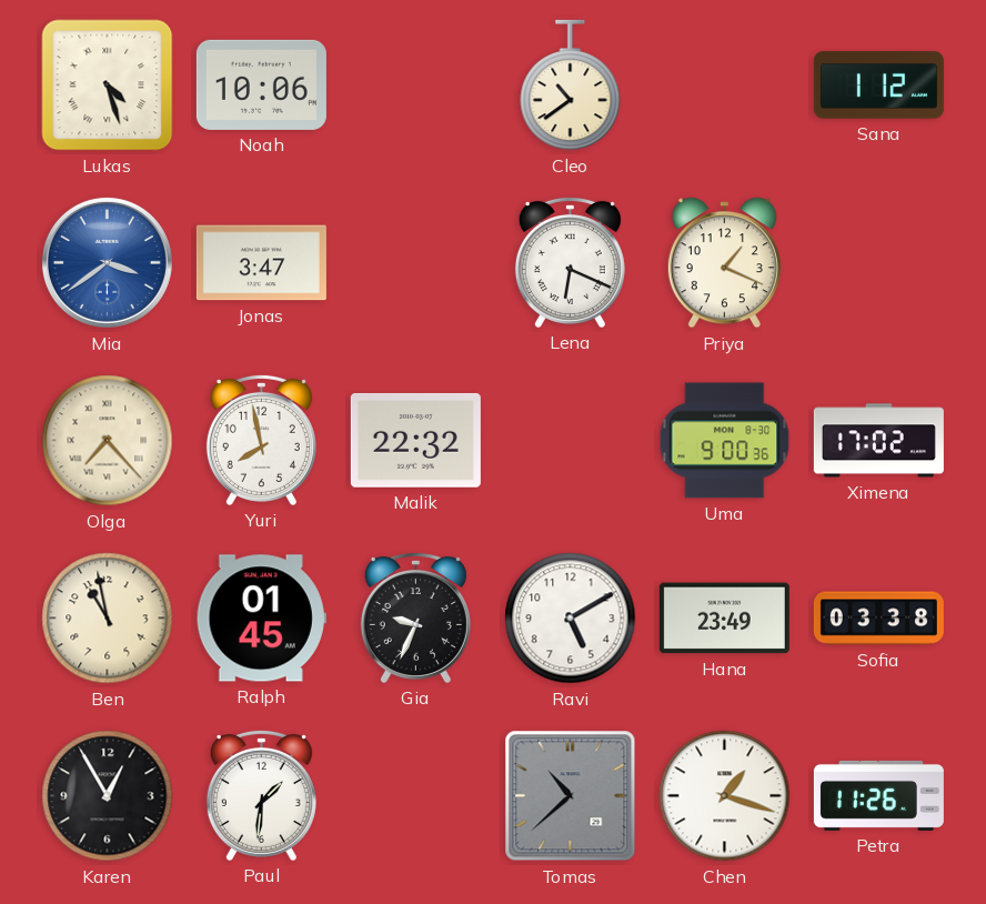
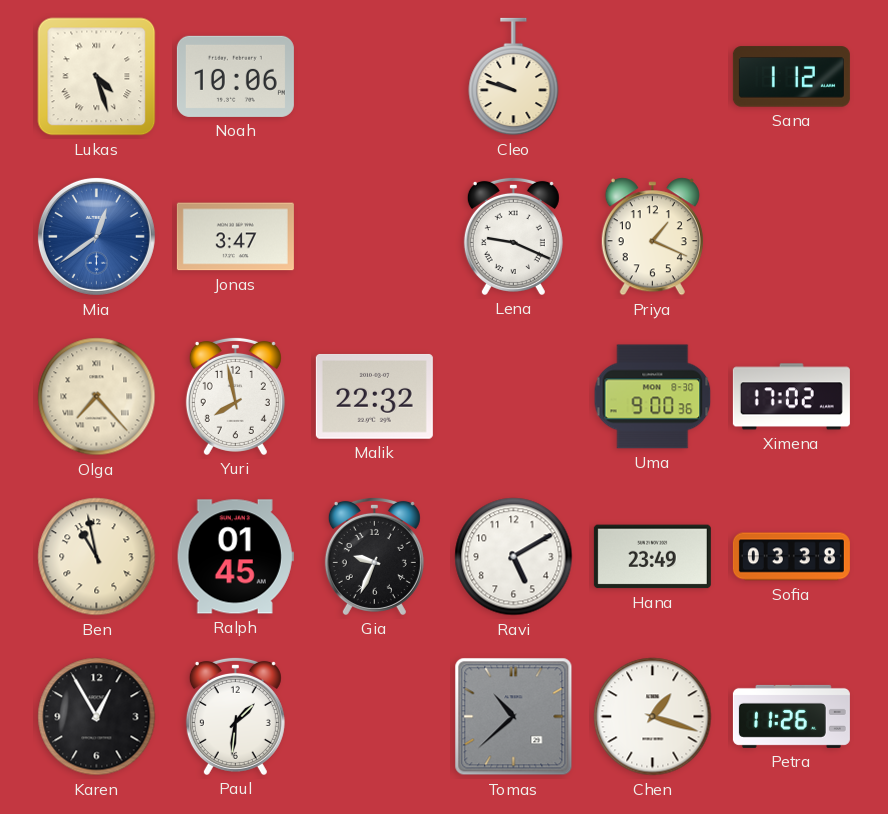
Cleo: 10:39 -> 9:48
Mia: 3:39 -> 12:39
Lena: 6:19 -> 9:19
